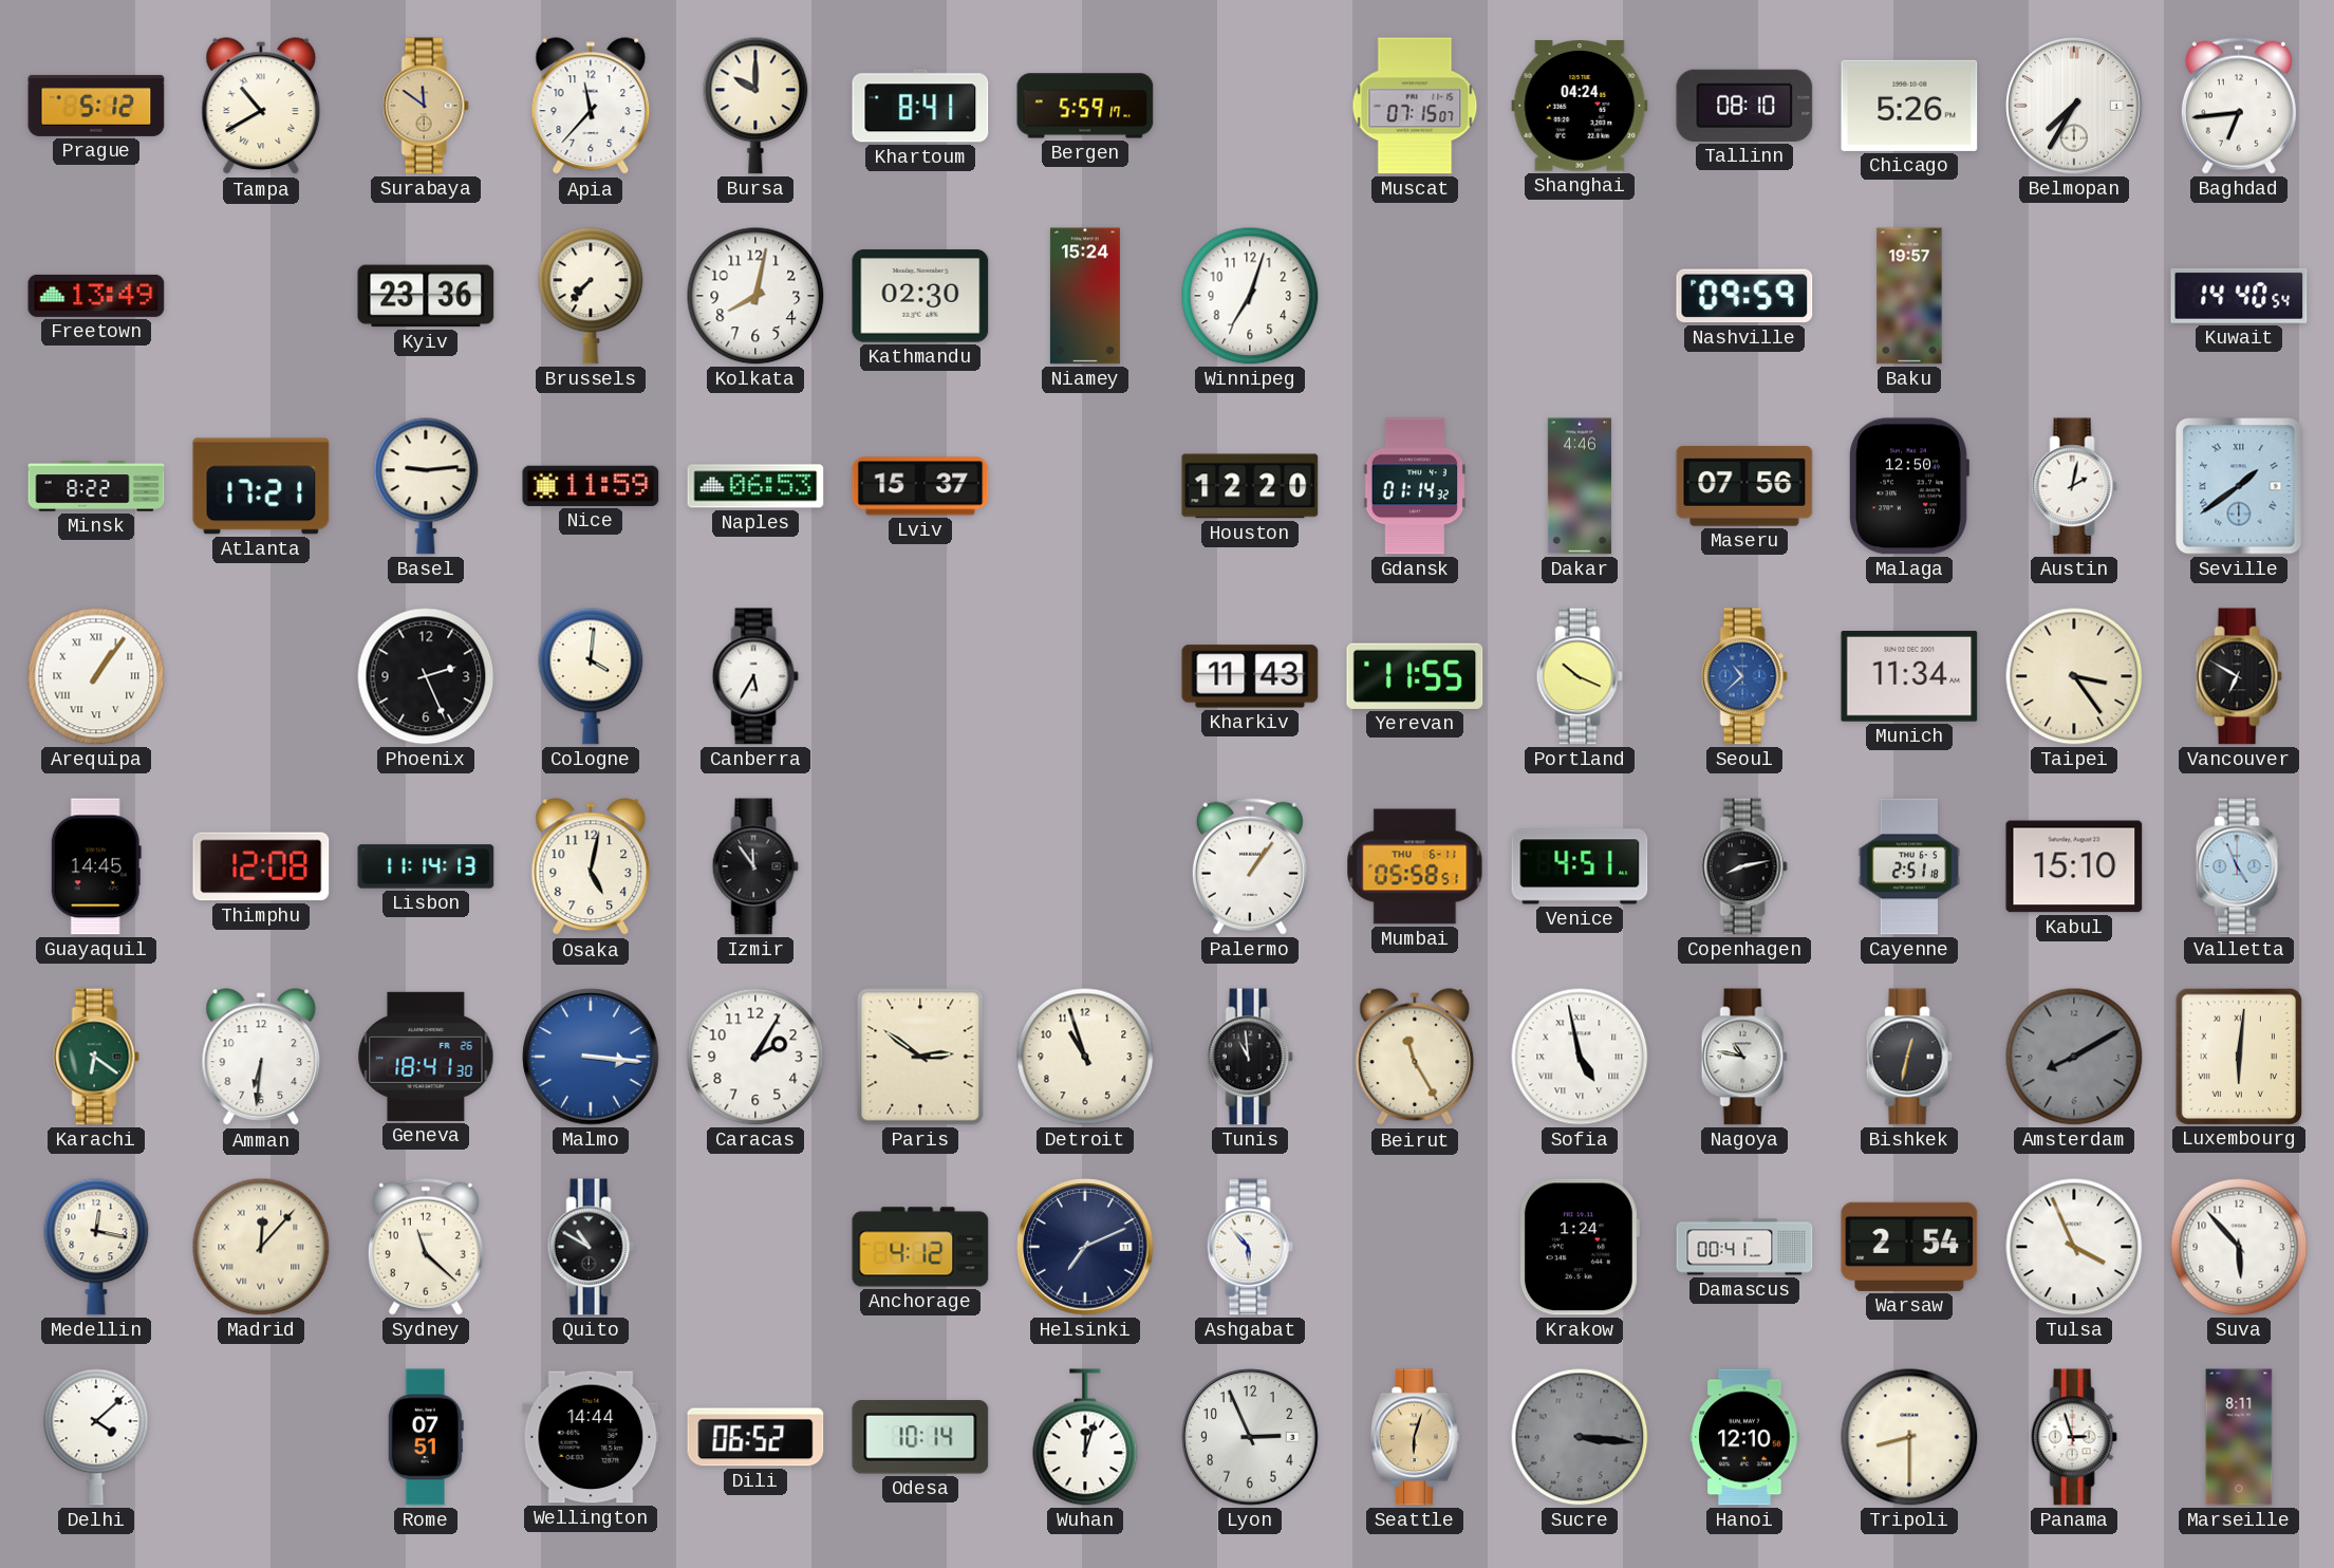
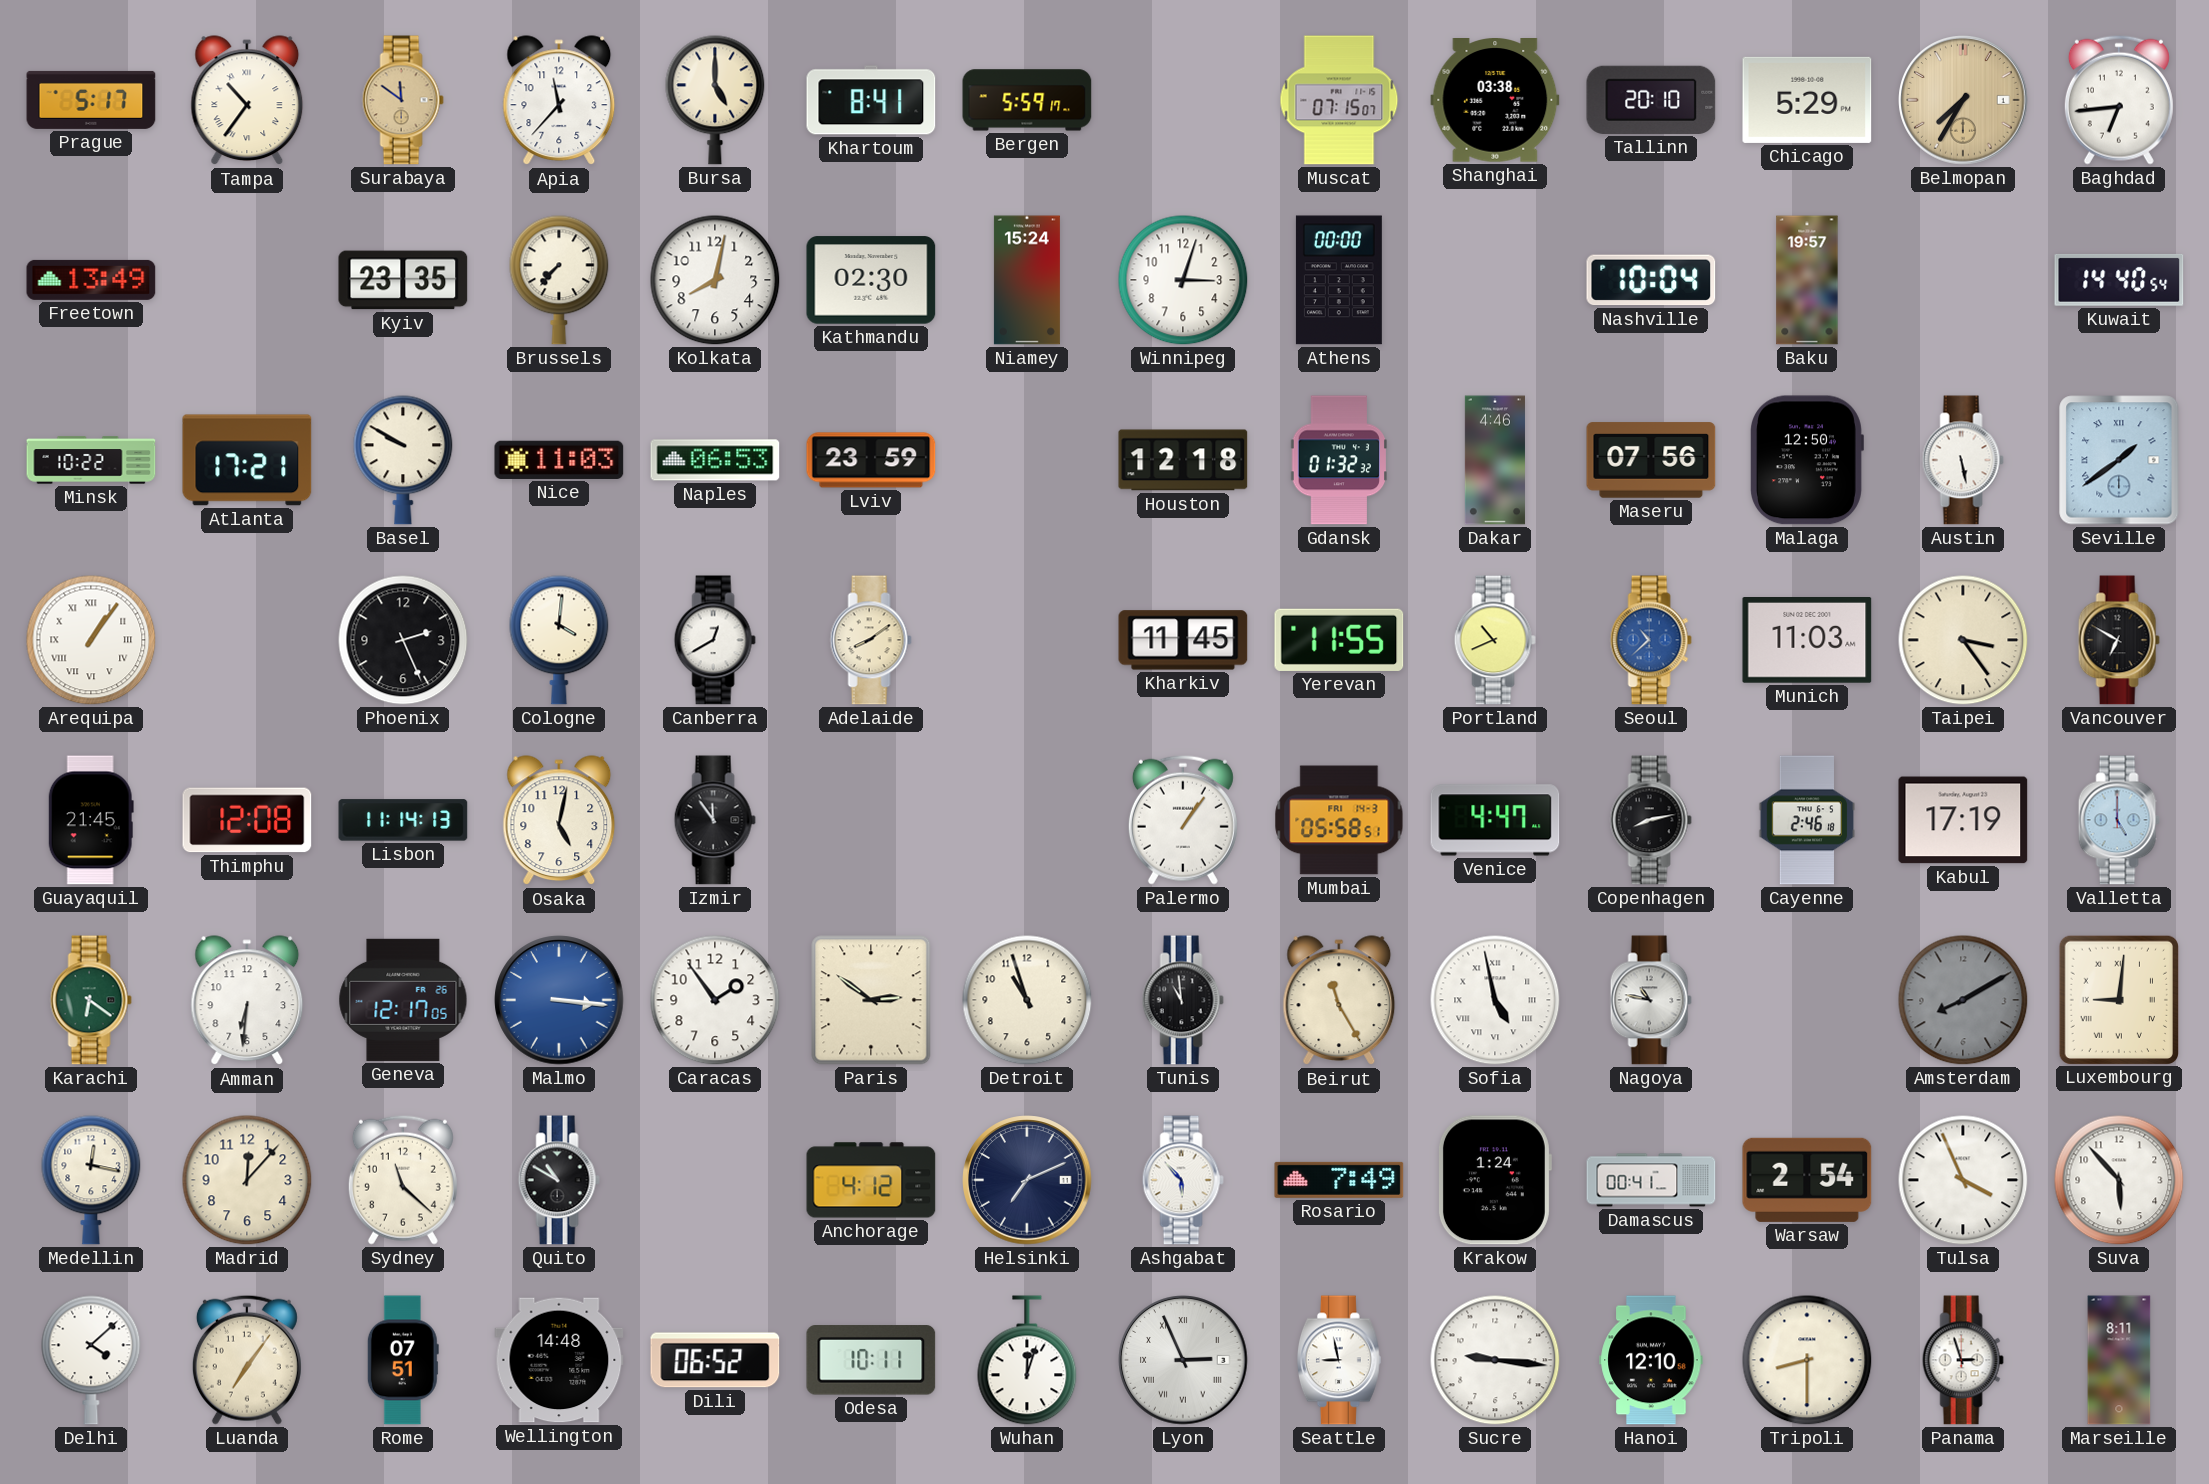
Prague: 5:12 -> 5:17
Tampa: 10:40 -> 10:36
Bursa: 10:00 -> 5:00
Shanghai: 04:24 -> 03:38
Tallinn: 08:10 -> 20:10
Chicago: 5:26 -> 5:29
Belmopan dial: white -> champagne
Kyiv: 23:36 -> 23:35
Winnipeg: 7:03 -> 3:03
Athens: none -> 00:00
Nashville: 09:59 -> 10:04
Minsk: 8:22 -> 10:22
Basel: 9:14 -> 9:50
Nice: 11:59 -> 11:03
Lviv: 15:37 -> 23:59
Houston: 12:20 -> 12:18
Gdansk: 01:14 -> 01:32
Austin: 2:02 -> 5:28
Canberra: 5:35 -> 12:40
Adelaide: none -> 8:09
Kharkiv: 11:43 -> 11:45
Portland: 10:19 -> 10:41
Munich: 11:34 -> 11:03
Guayaquil: 14:45 -> 21:45
Mumbai date: THU 6-11 -> FRI 14-3
Venice: 4:51 -> 4:47
Cayenne: 2:51 -> 2:46
Kabul: 15:10 -> 17:19
Valletta: 4:56 -> 5:00
Geneva: 18:41 -> 12:17
Caracas: 2:05 -> 1:54
Bishkek: 12:32 -> none
Luxembourg: 6:01 -> 9:01
Madrid numerals: Roman -> Arabic
Rosario: none -> 7:49
Luanda: none -> 7:06
Wellington: 14:44 -> 14:48
Odesa: 10:14 -> 10:11
Lyon numerals: Arabic -> Roman
Seattle: 6:03 -> 8:58
Seattle dial: champagne -> white
Sucre: 3:16 -> 9:16
Sucre dial: grey -> white
